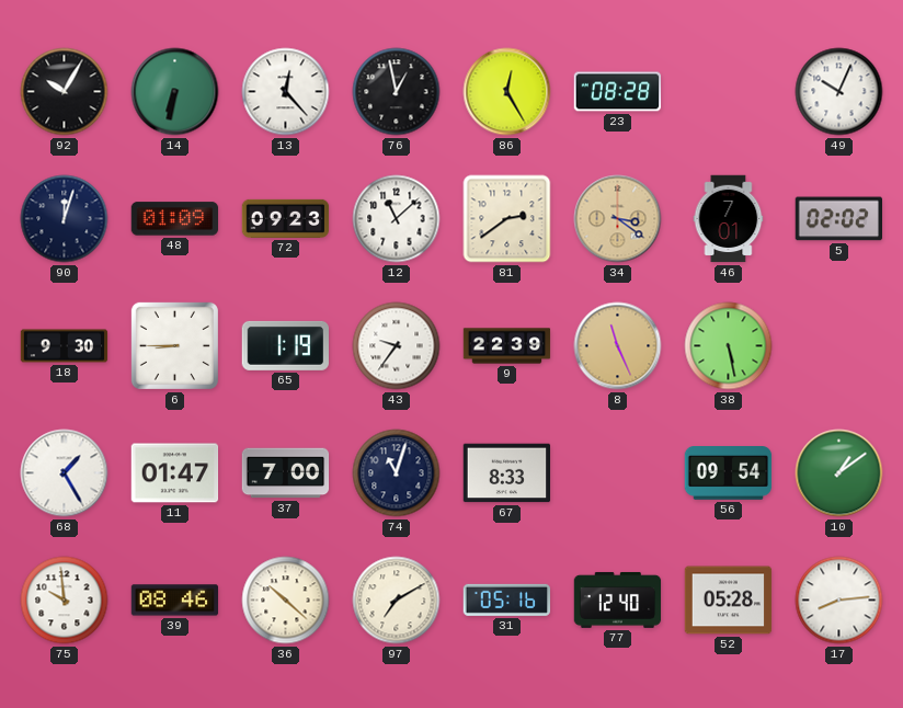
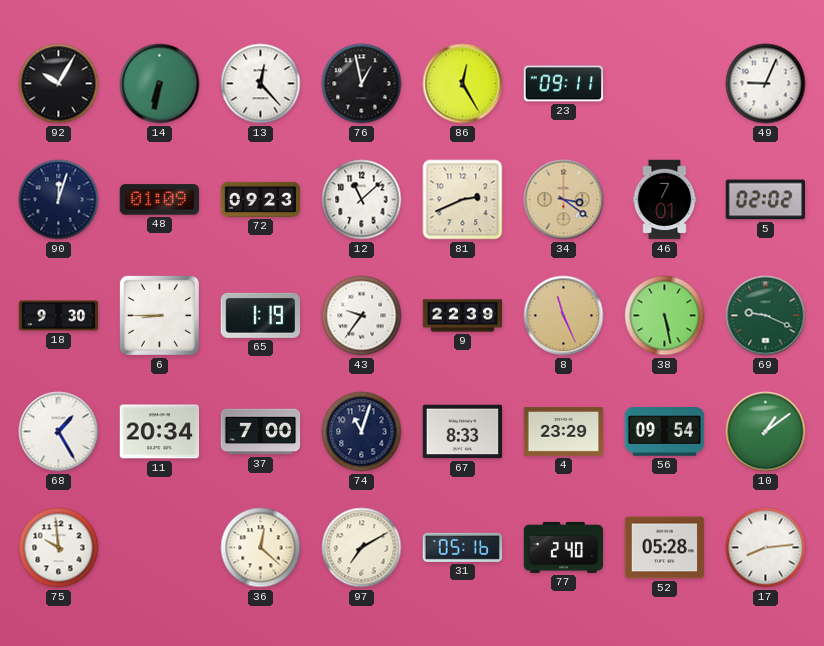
23: 08:28 -> 09:11
49: 10:04 -> 9:04
81: 2:39 -> 2:41
69: none -> 9:19
11: 01:47 -> 20:34
4: none -> 23:29
39: 08:46 -> none
36: 10:22 -> 12:22
77: 12:40 -> 2:40
